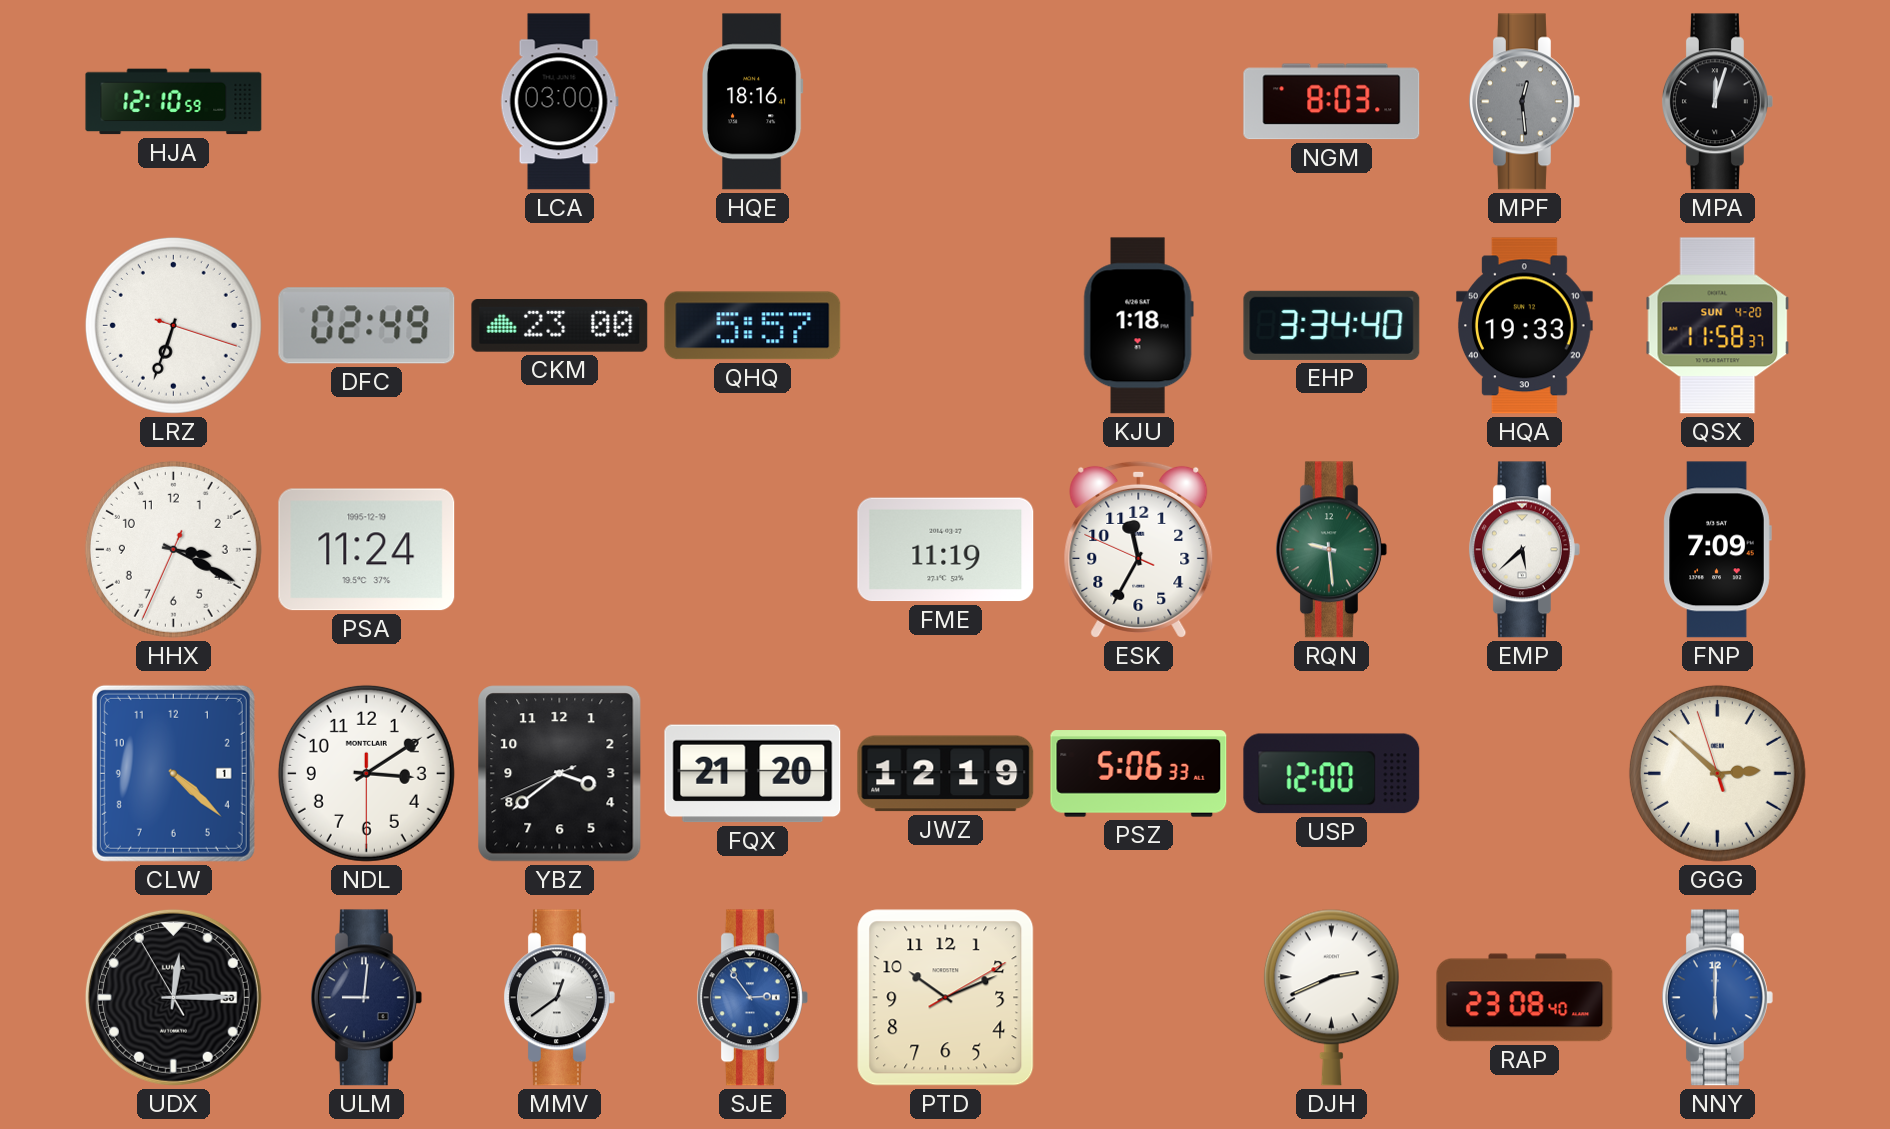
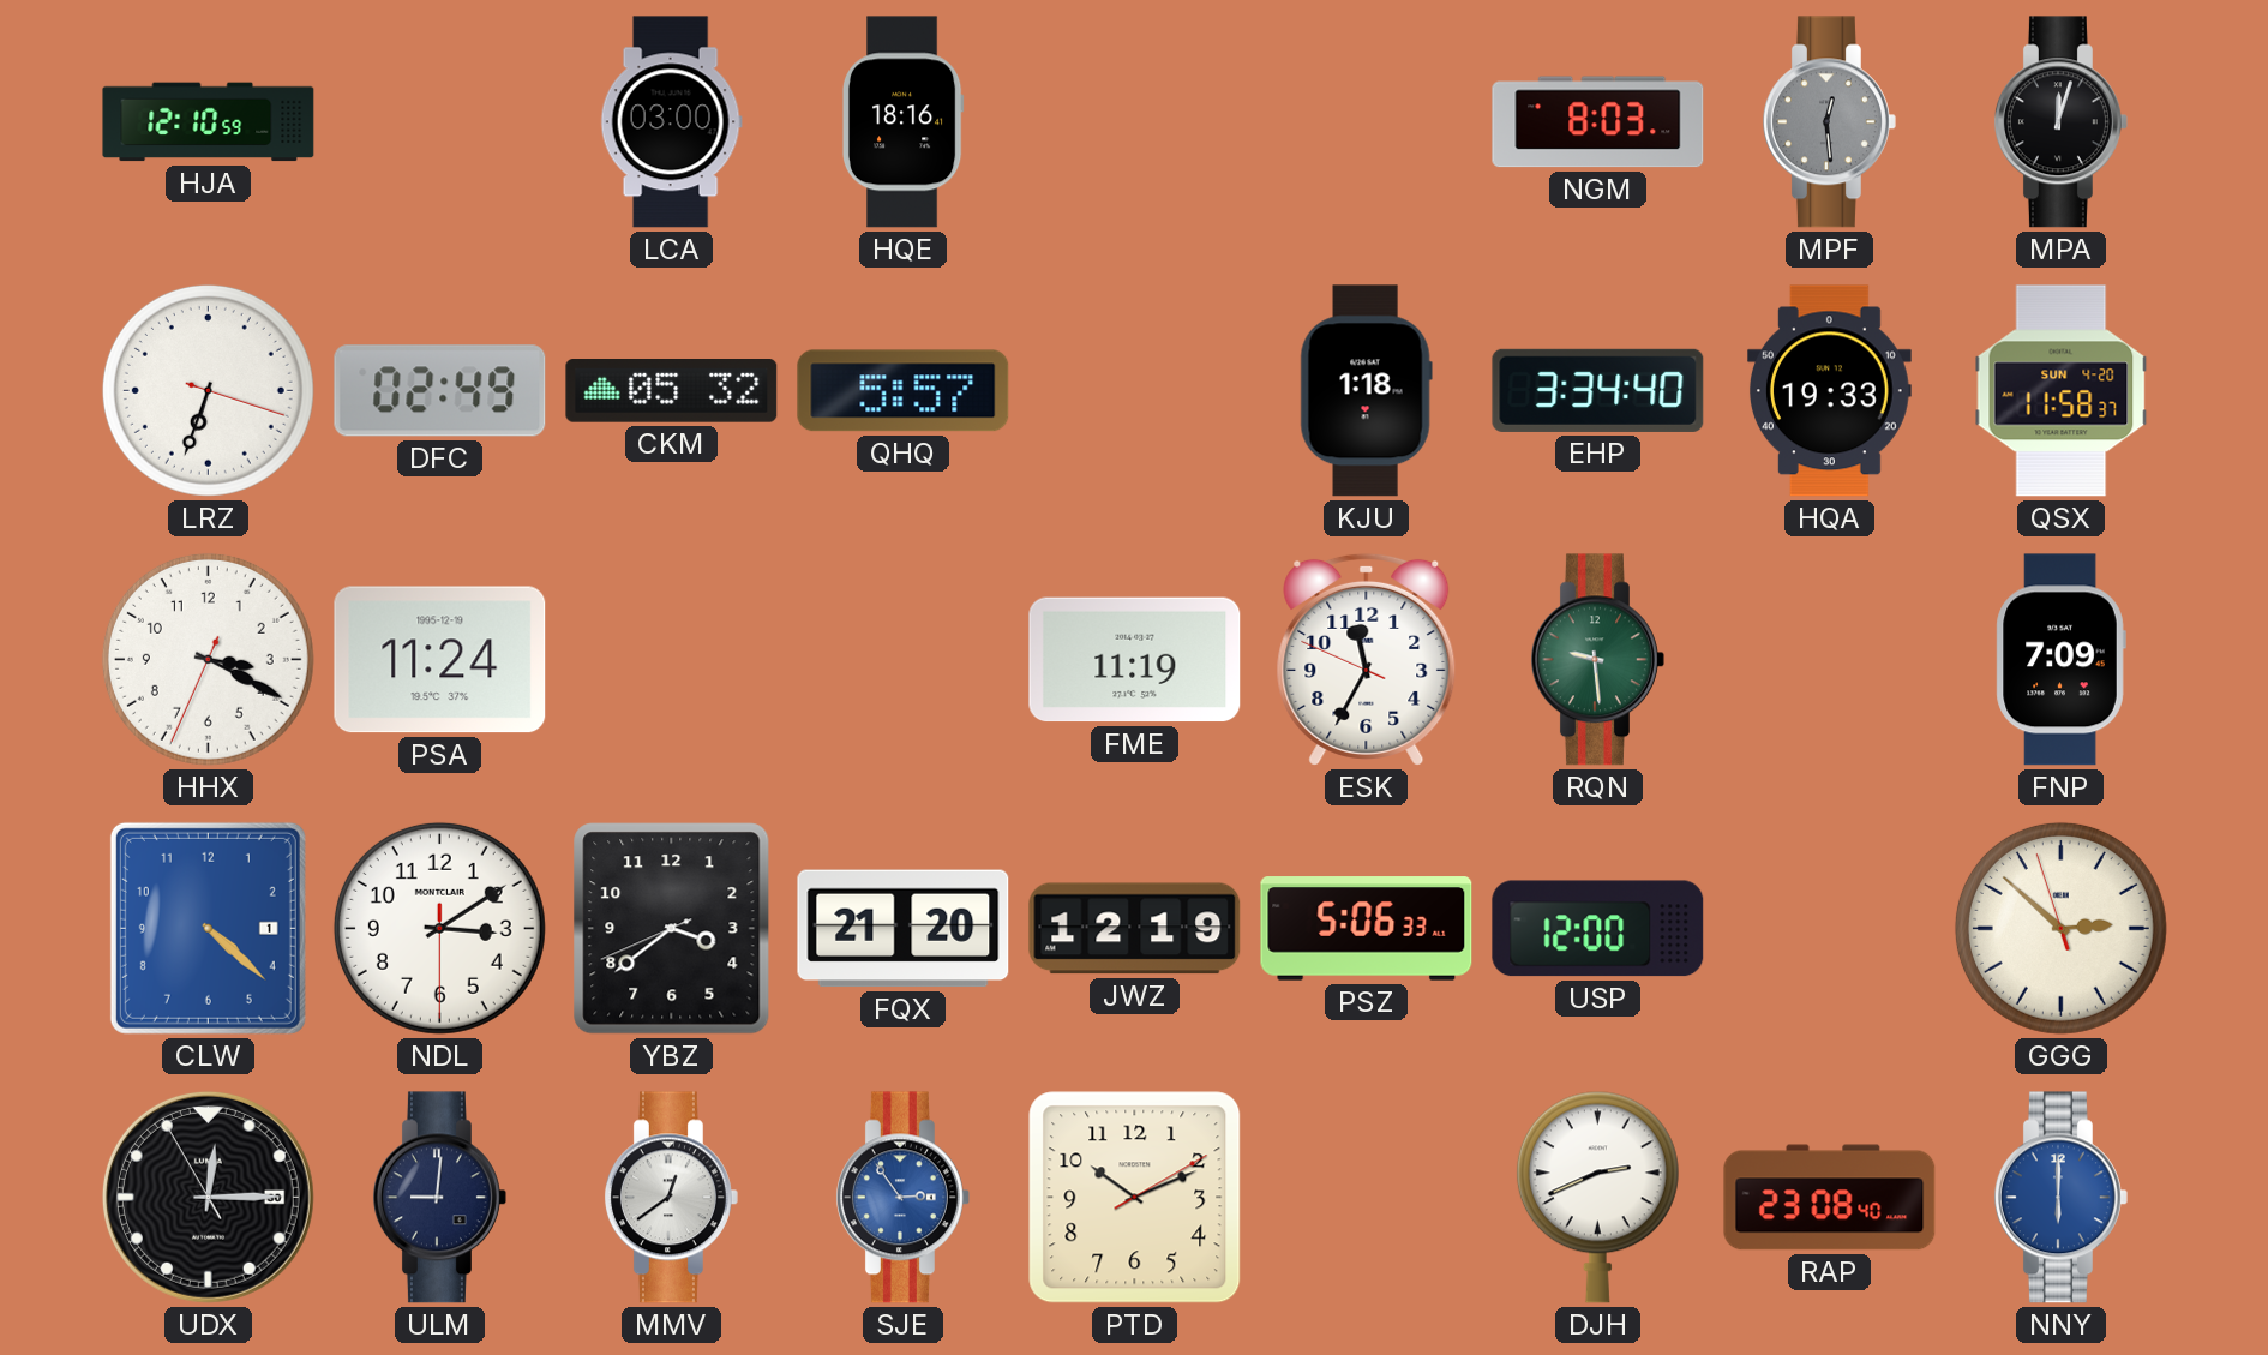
CKM: 23:00 -> 05:32
EMP: 5:38 -> none
